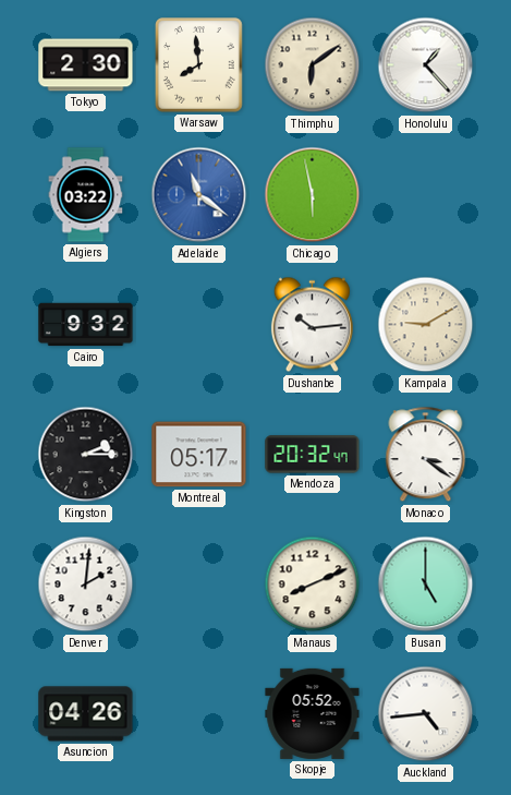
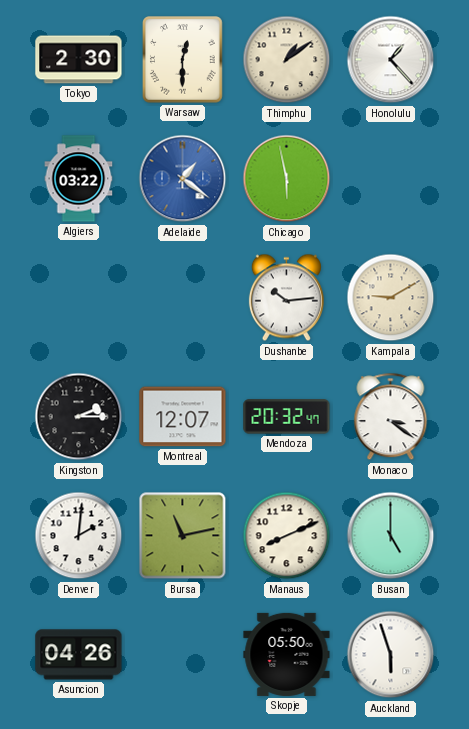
Warsaw: 7:59 -> 12:30
Thimphu: 6:09 -> 1:09
Adelaide: 11:21 -> 1:21
Cairo: 9:32 -> none
Montreal: 05:17 -> 12:07
Bursa: none -> 11:13
Skopje: 05:52 -> 05:50
Auckland: 4:44 -> 5:57
